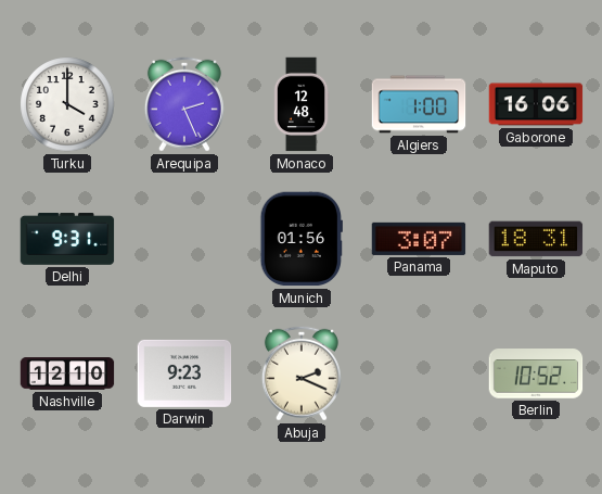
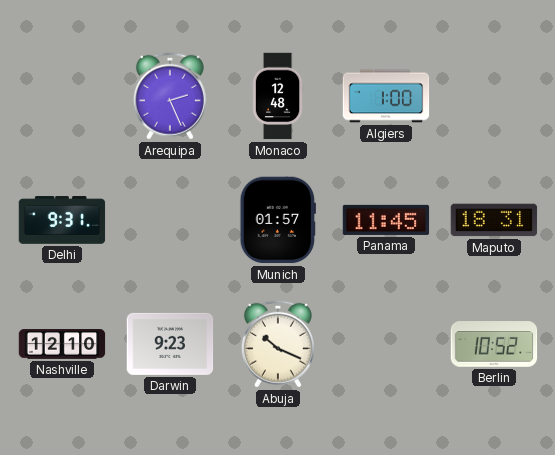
Turku: 4:00 -> none
Gaborone: 16:06 -> none
Munich: 01:56 -> 01:57
Panama: 3:07 -> 11:45
Abuja: 2:19 -> 10:19
